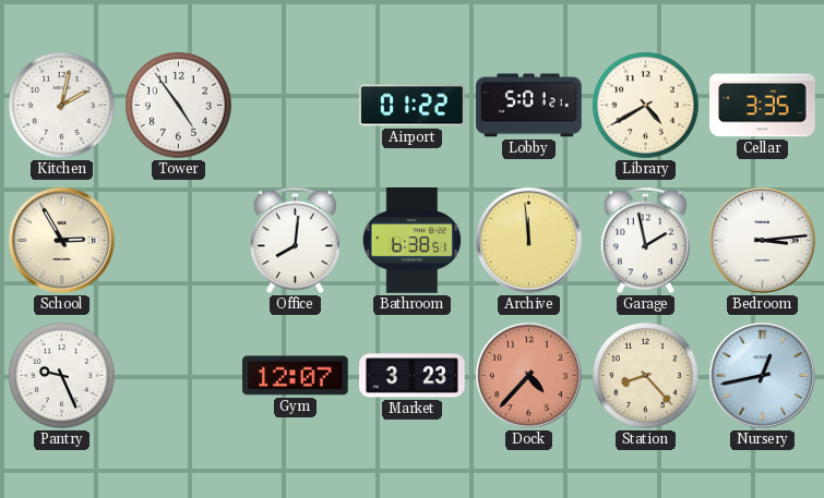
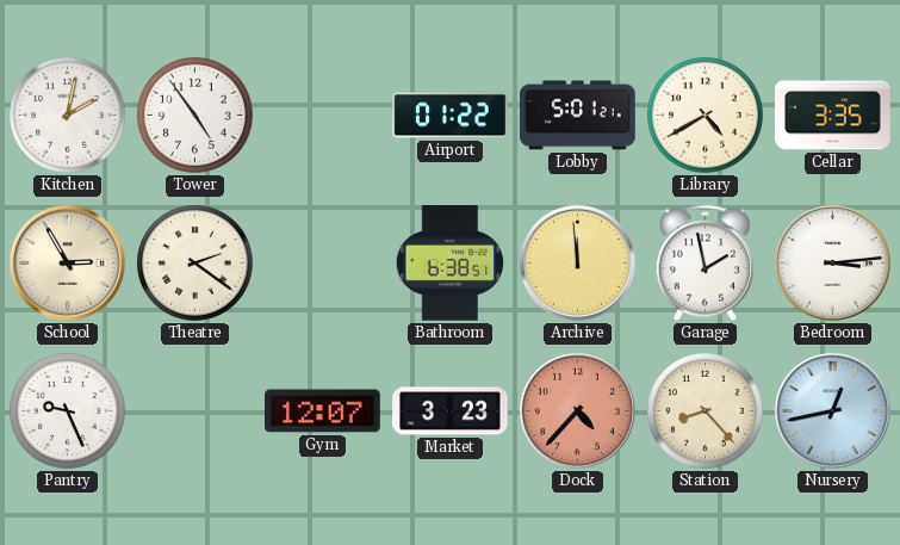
Theatre: none -> 2:21
Office: 8:01 -> none
